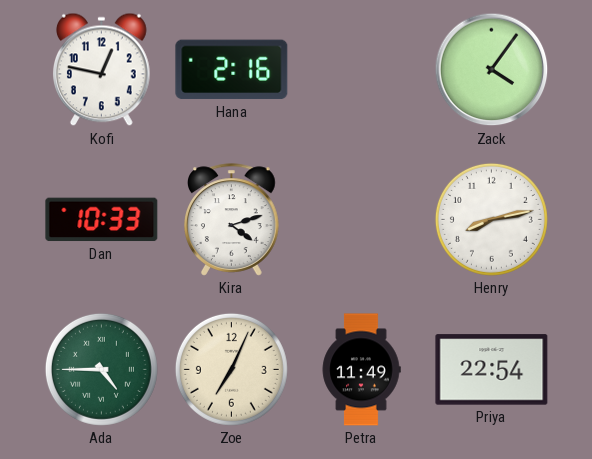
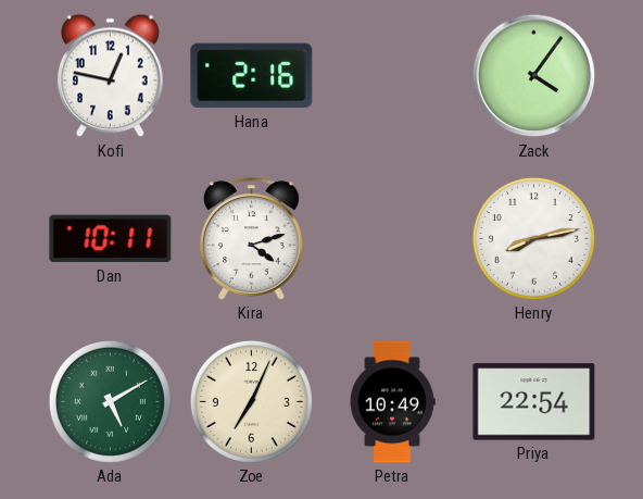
Dan: 10:33 -> 10:11
Ada: 4:45 -> 5:10
Petra: 11:49 -> 10:49
